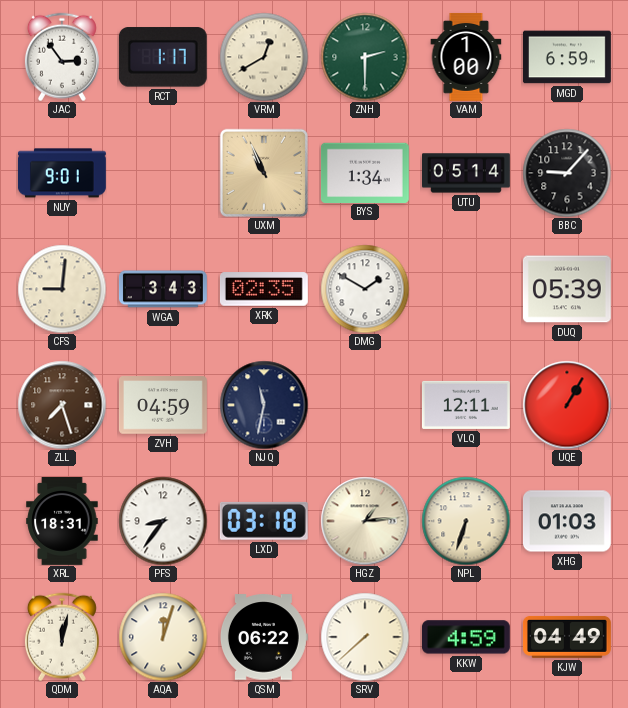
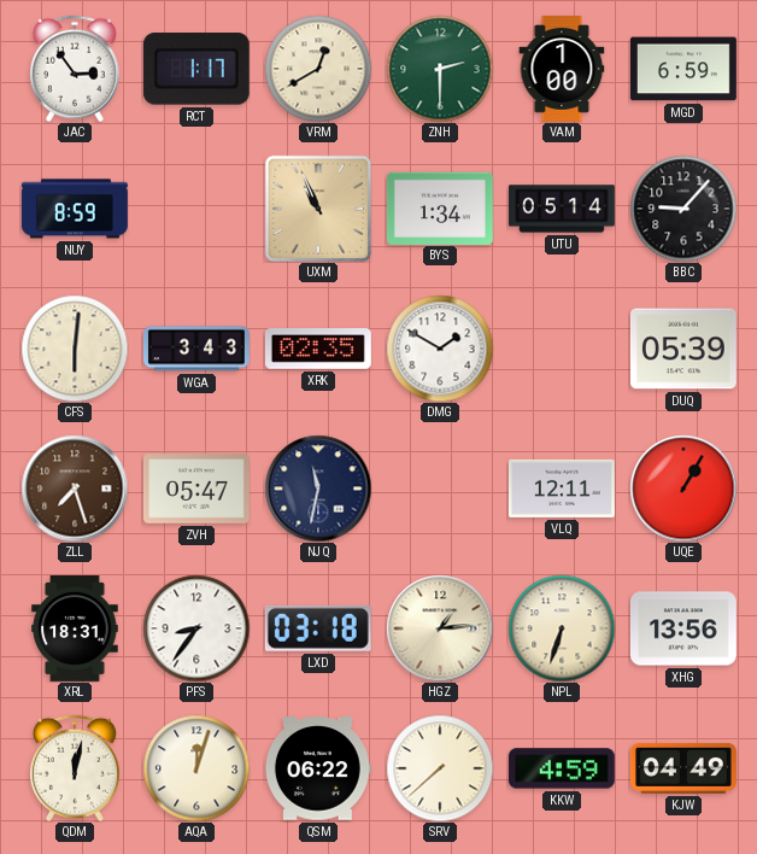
NUY: 9:01 -> 8:59
CFS: 9:01 -> 6:01
ZVH: 04:59 -> 05:47
XHG: 01:03 -> 13:56
